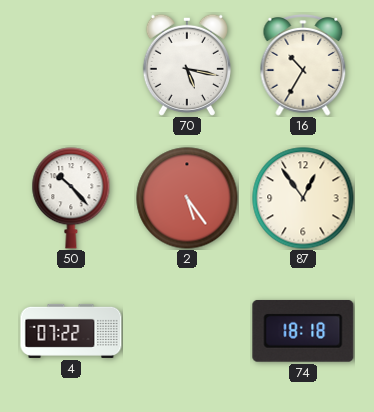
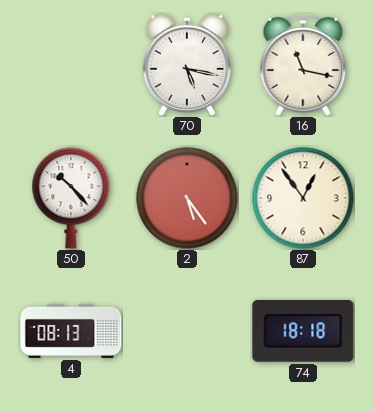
16: 10:35 -> 11:17
4: 07:22 -> 08:13
